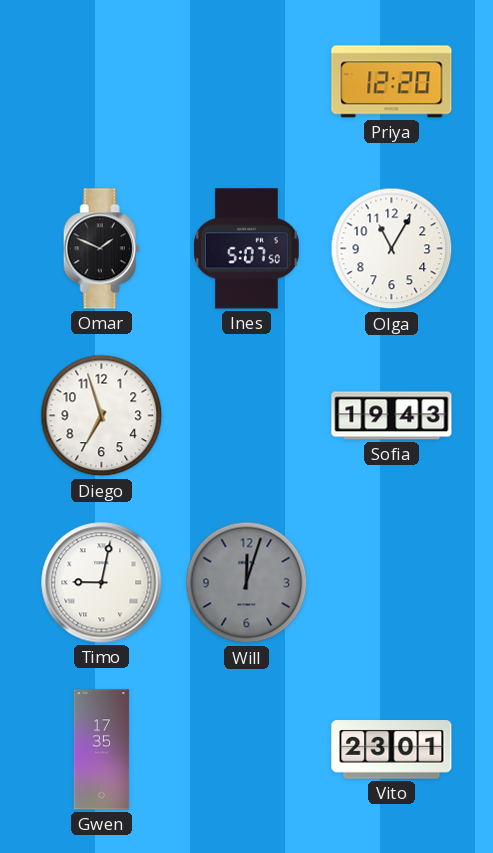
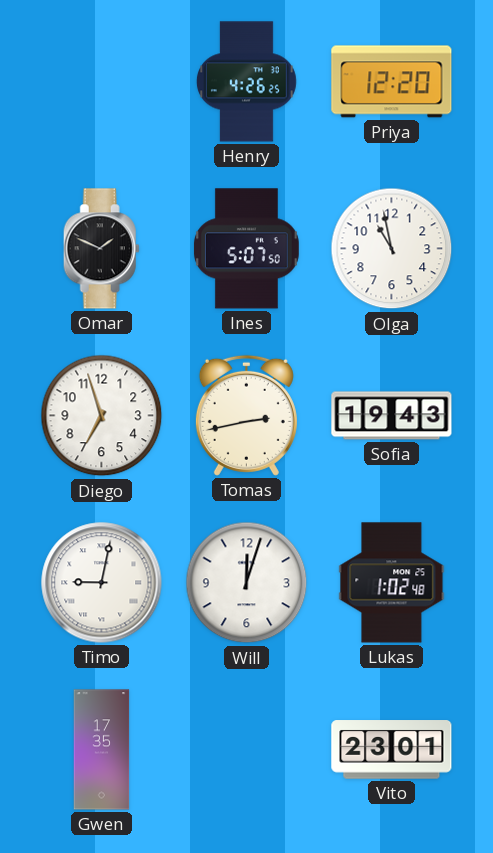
Henry: none -> 4:26
Olga: 11:05 -> 10:58
Tomas: none -> 2:43
Will dial: grey -> white
Lukas: none -> 1:02
